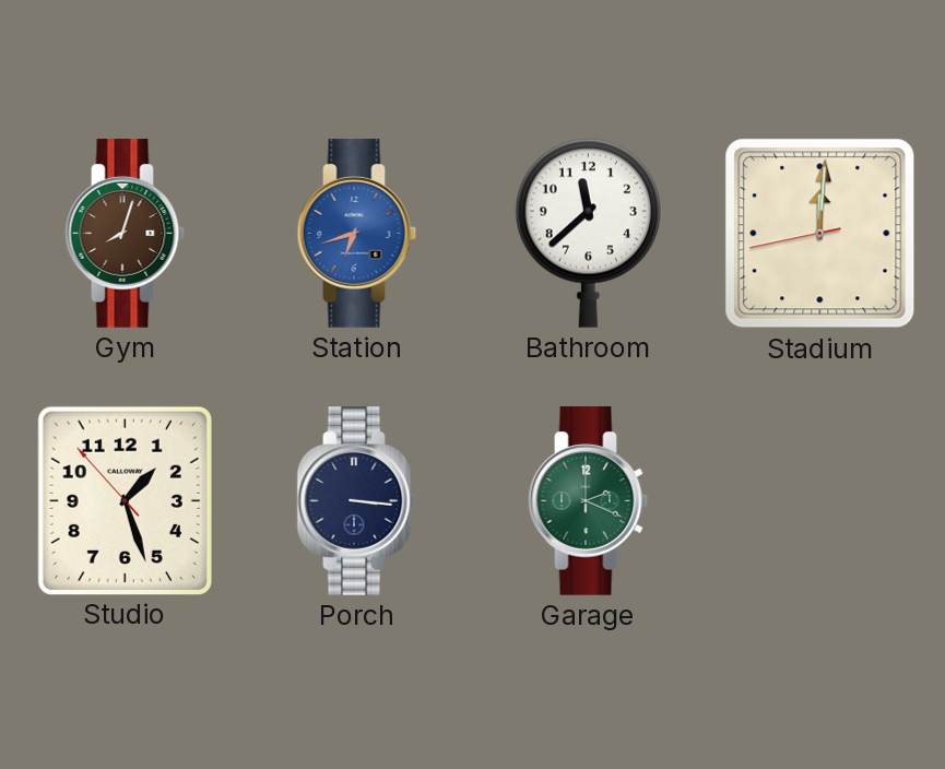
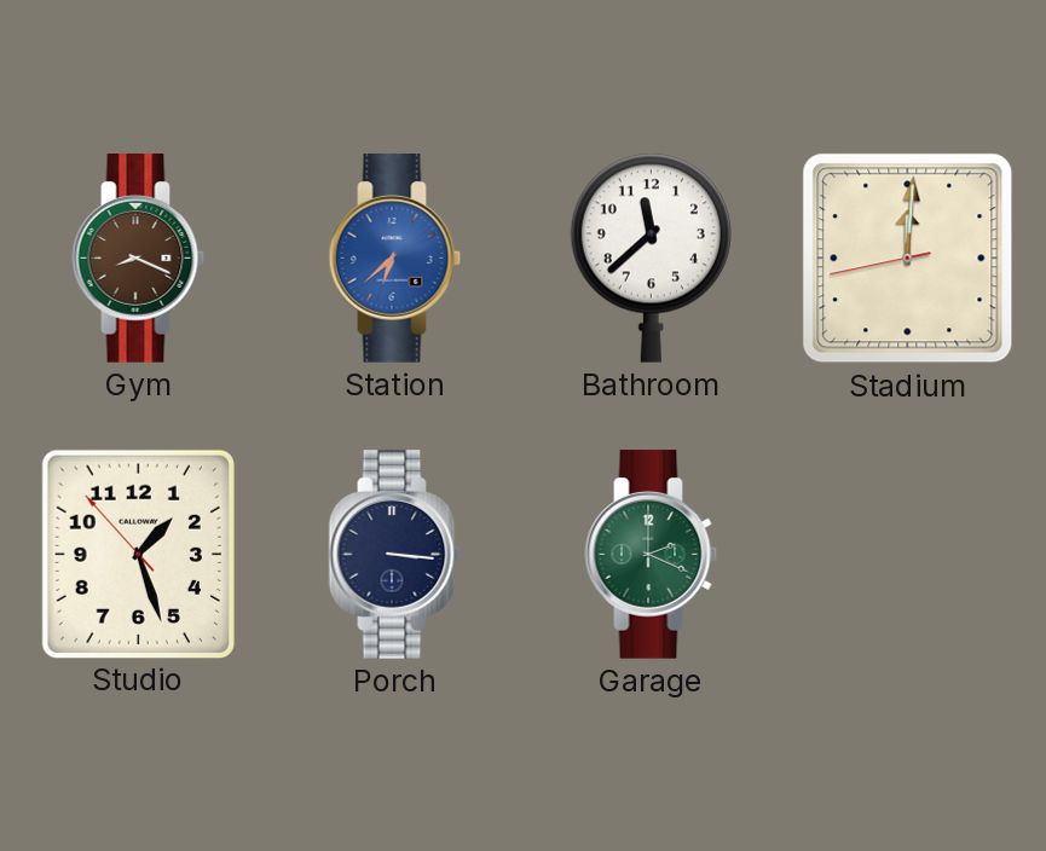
Gym: 8:03 -> 8:19
Station: 6:42 -> 6:38
